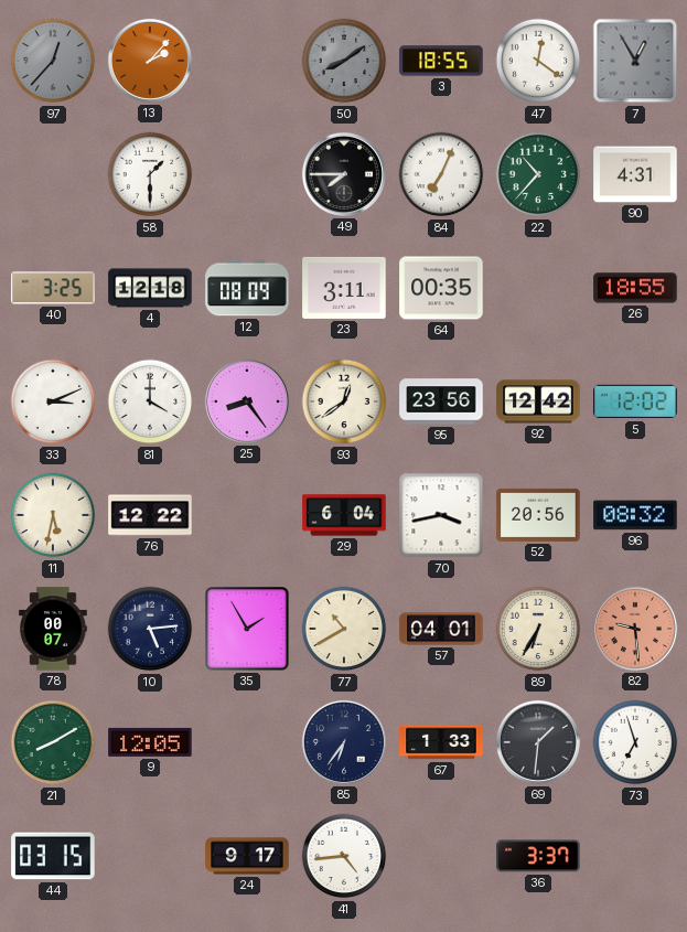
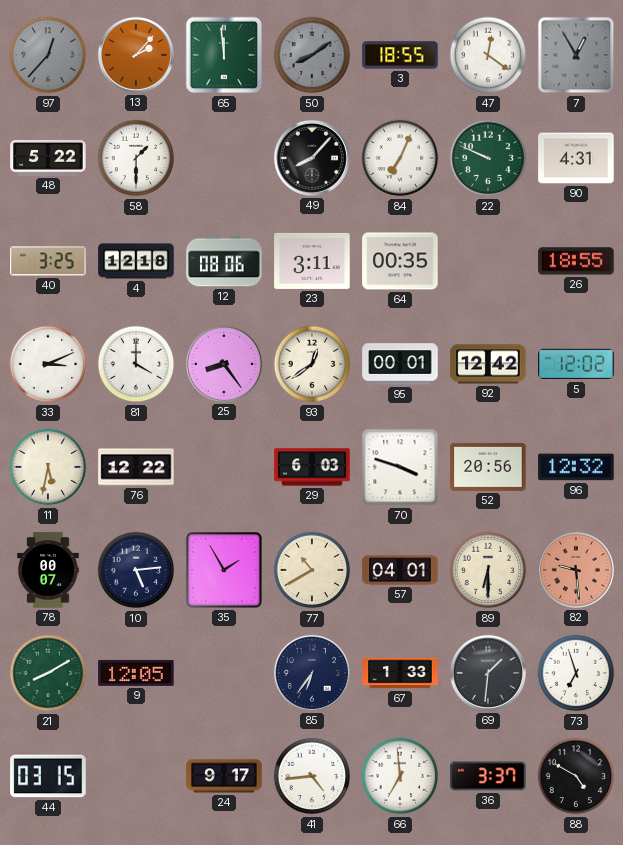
65: none -> 11:59
48: none -> 5:22
49: 7:45 -> 8:07
22: 10:37 -> 9:49
12: 08:09 -> 08:06
95: 23:56 -> 00:01
29: 6:04 -> 6:03
70: 3:43 -> 3:48
96: 08:32 -> 12:32
89: 6:35 -> 6:30
66: none -> 6:59
88: none -> 4:50
